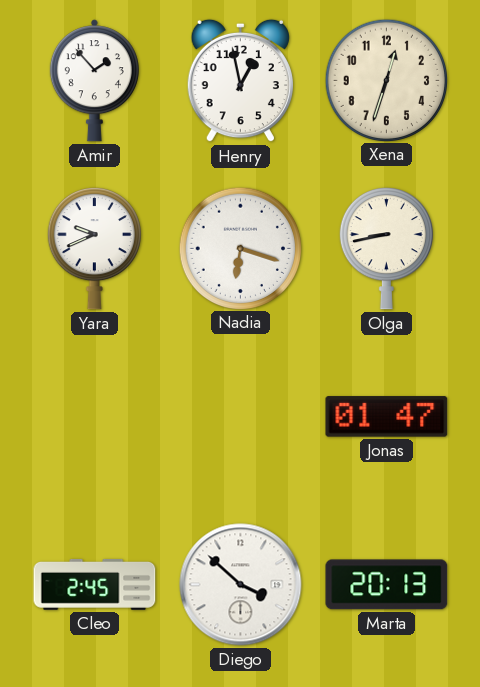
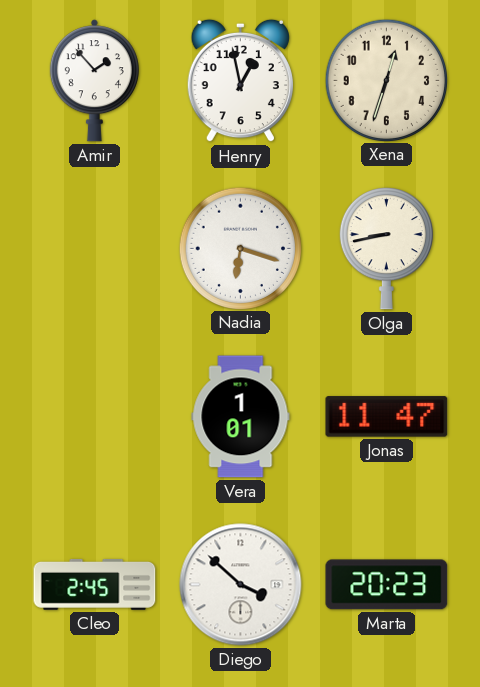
Yara: 9:41 -> none
Vera: none -> 1:01
Jonas: 01:47 -> 11:47
Marta: 20:13 -> 20:23
